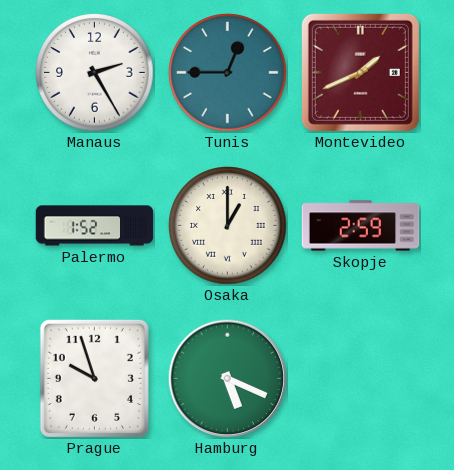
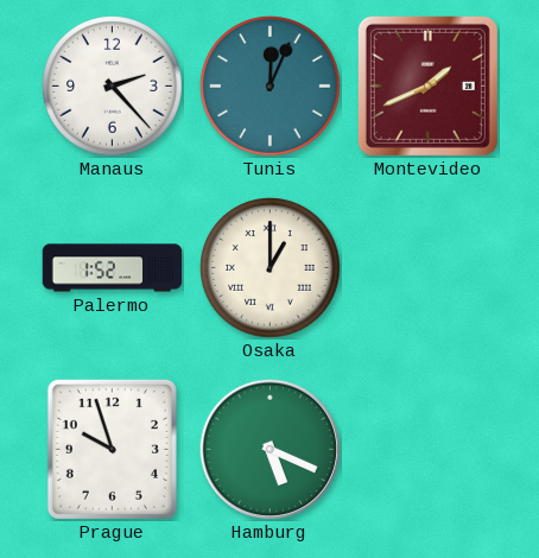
Manaus: 2:25 -> 2:23
Tunis: 12:45 -> 12:04
Skopje: 2:59 -> none
